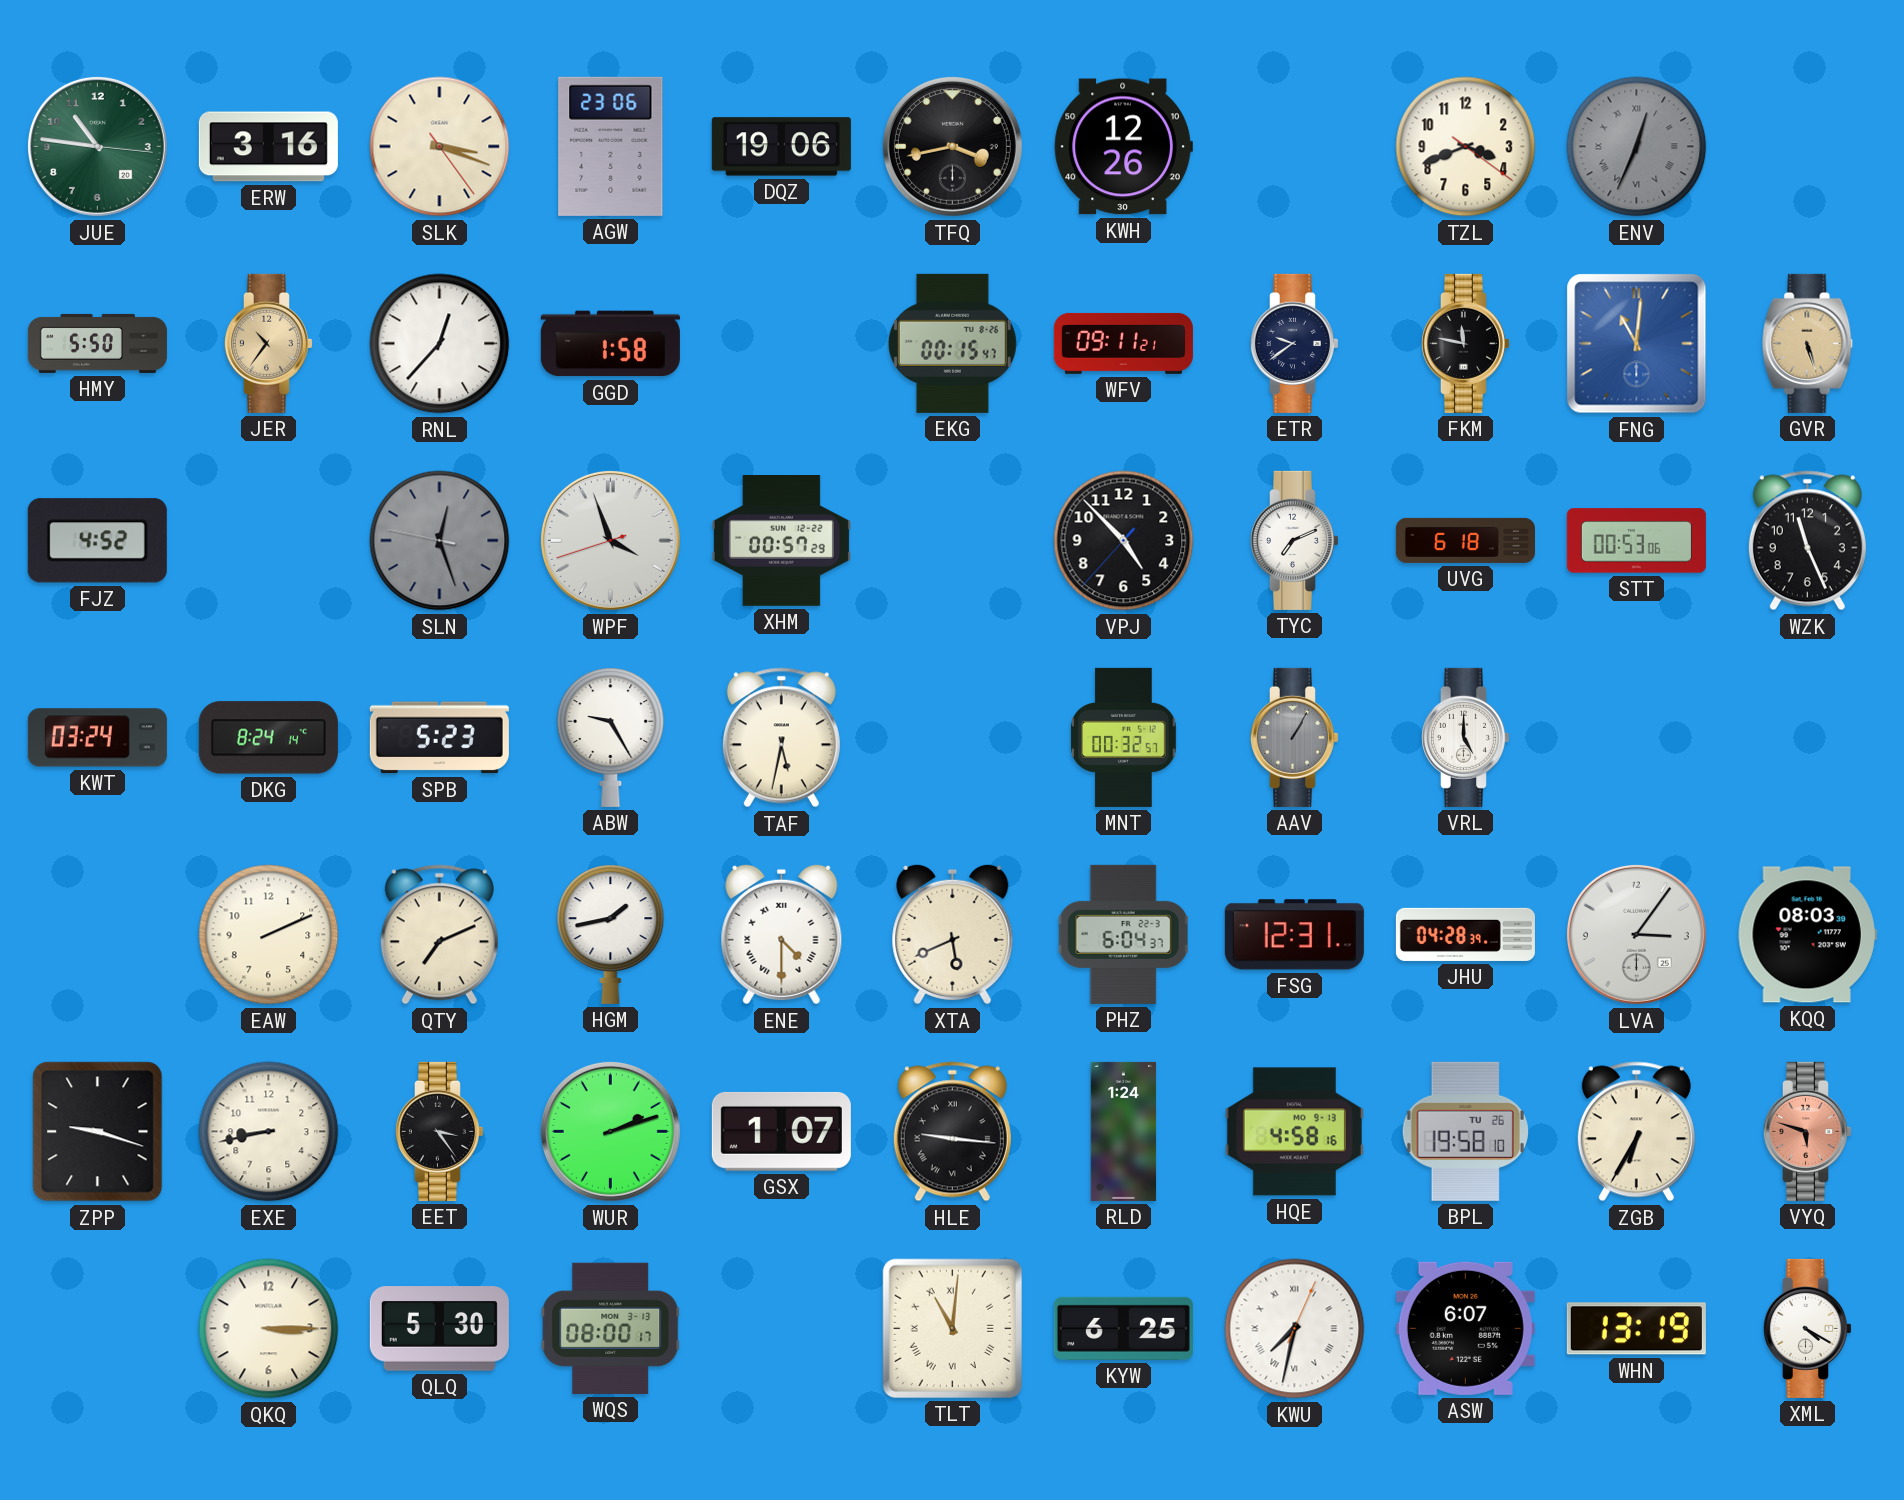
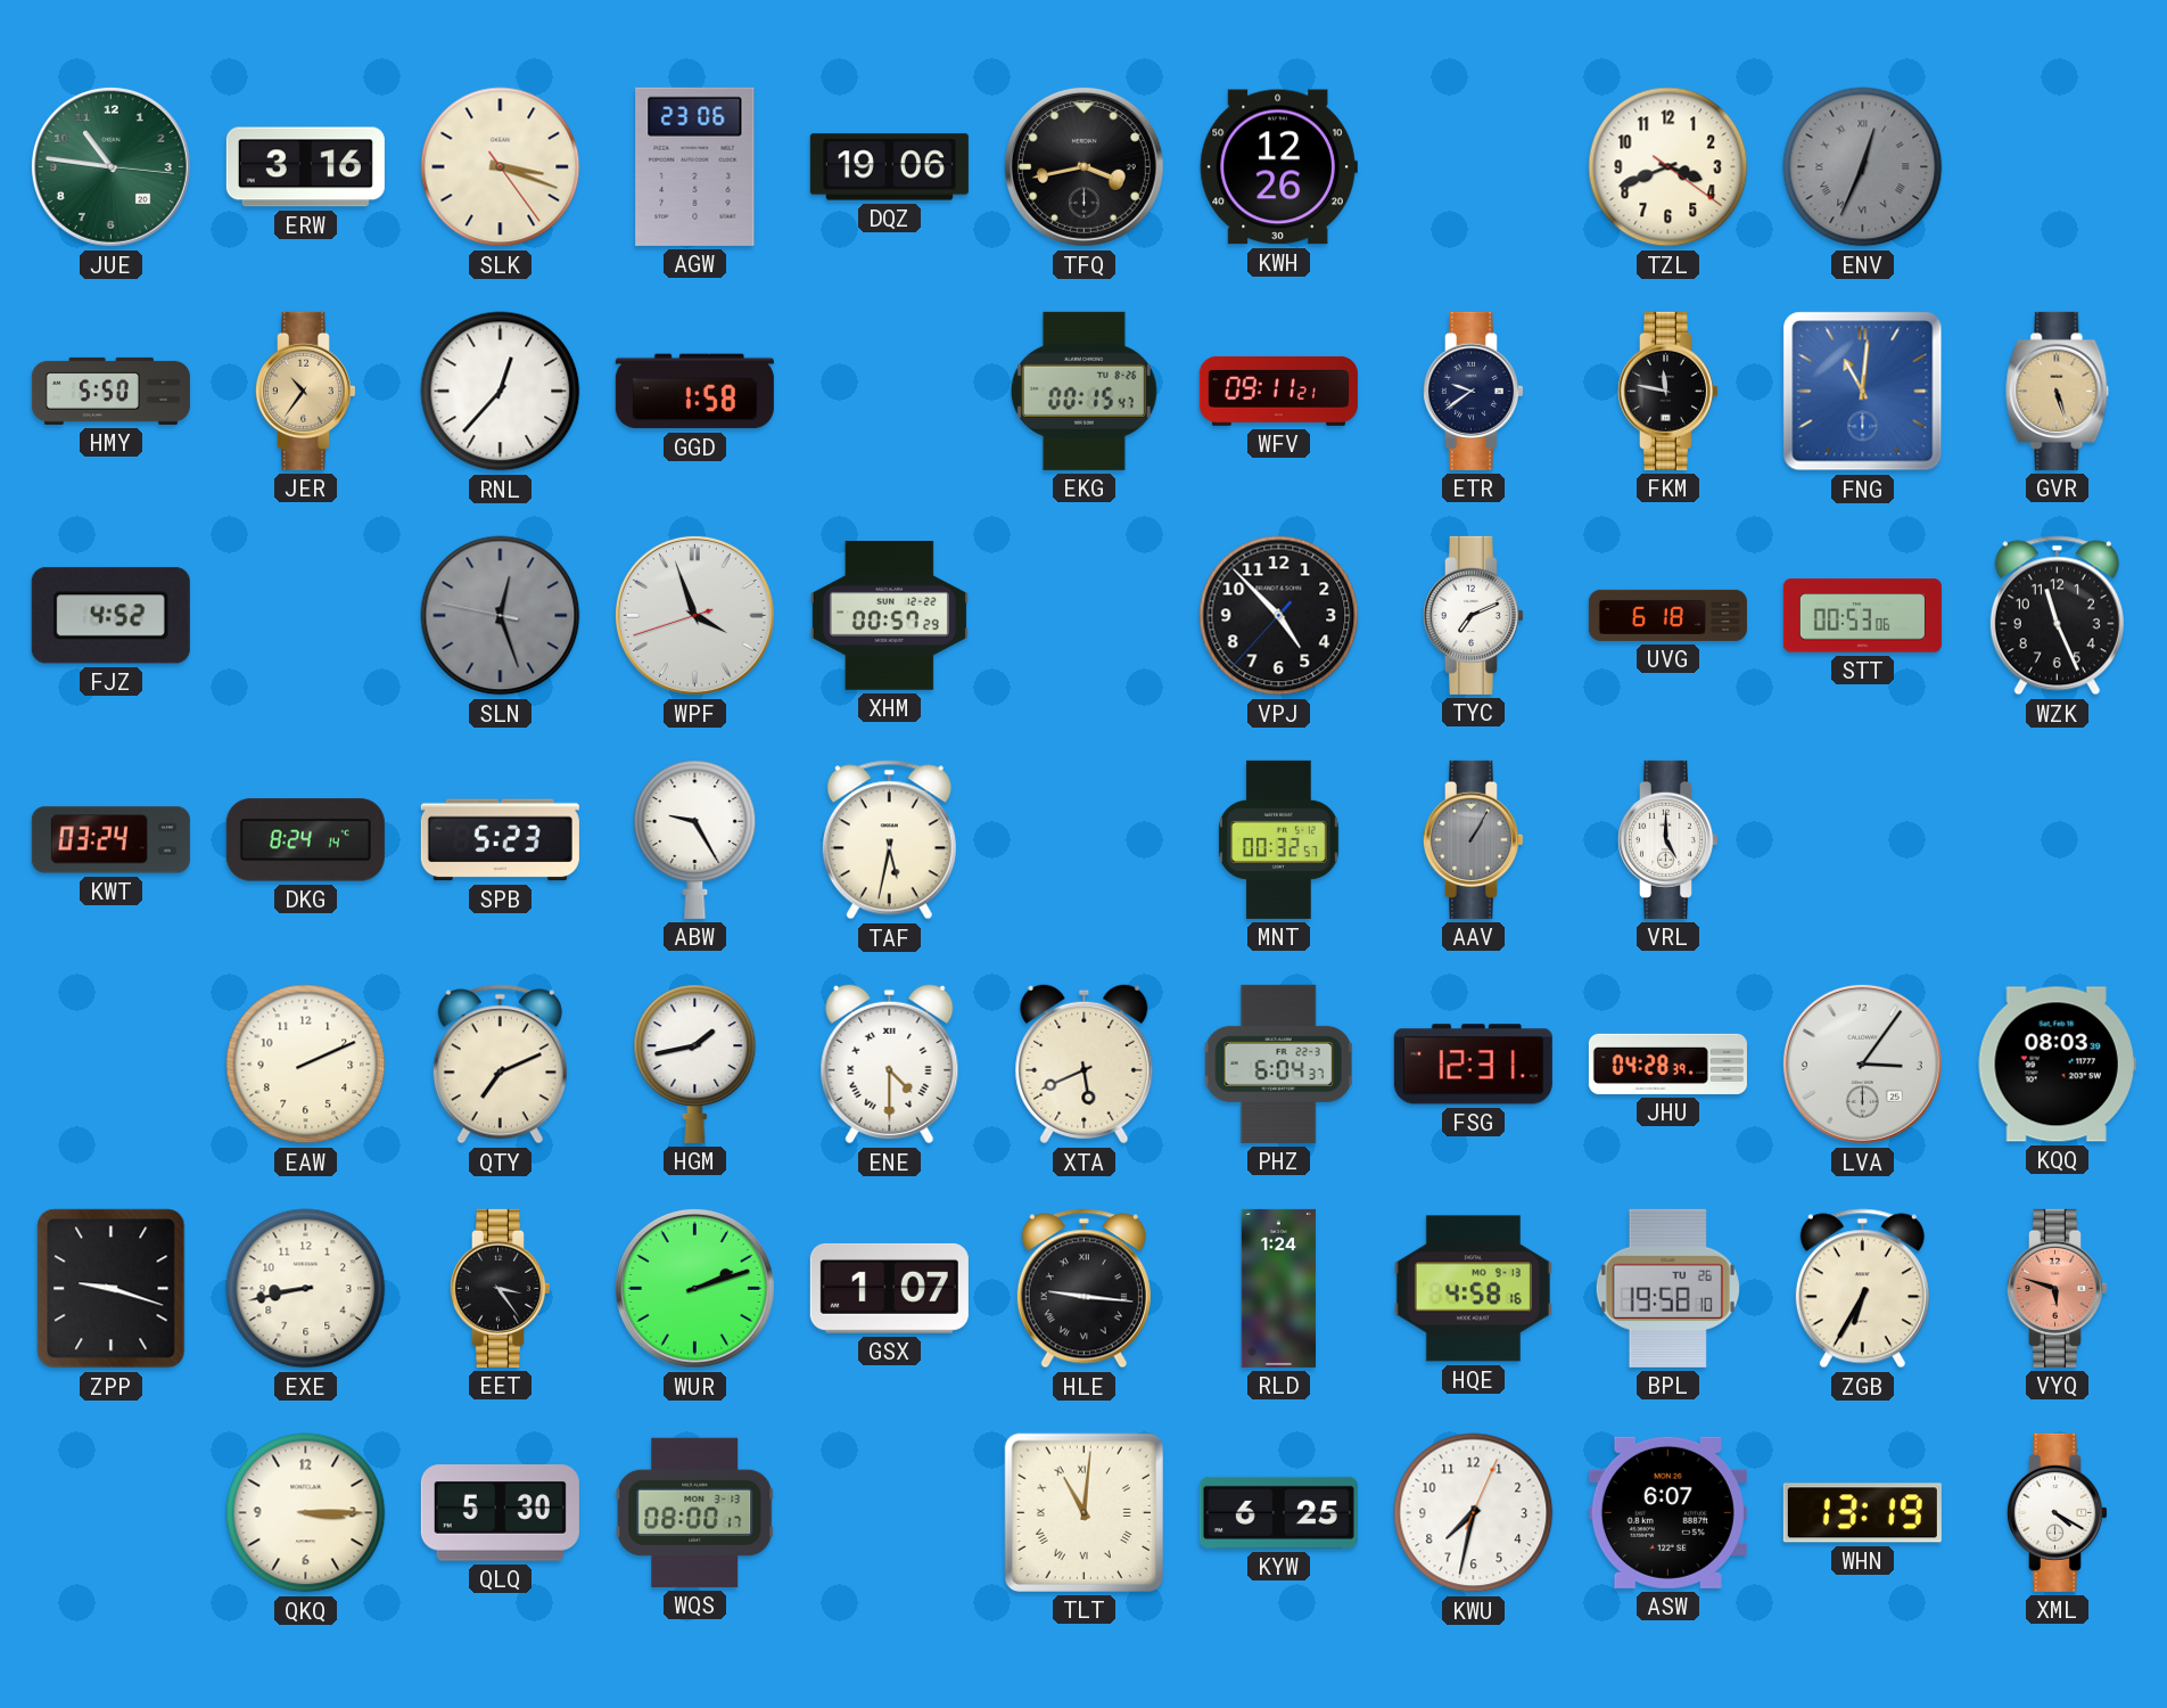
KWU numerals: Roman -> Arabic
